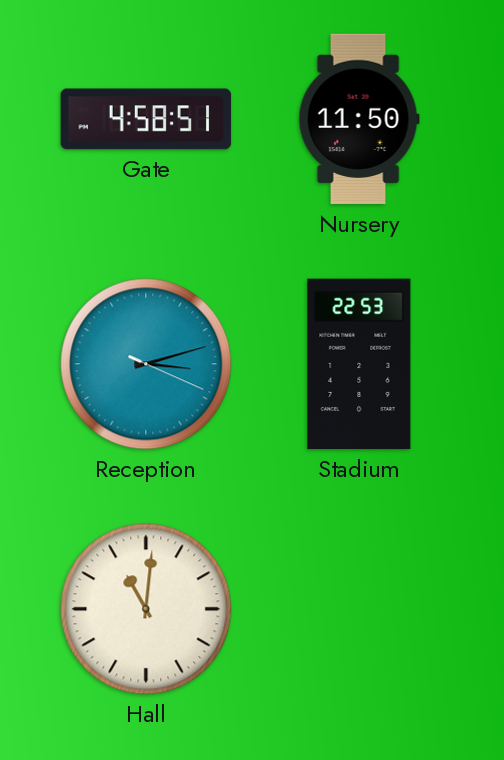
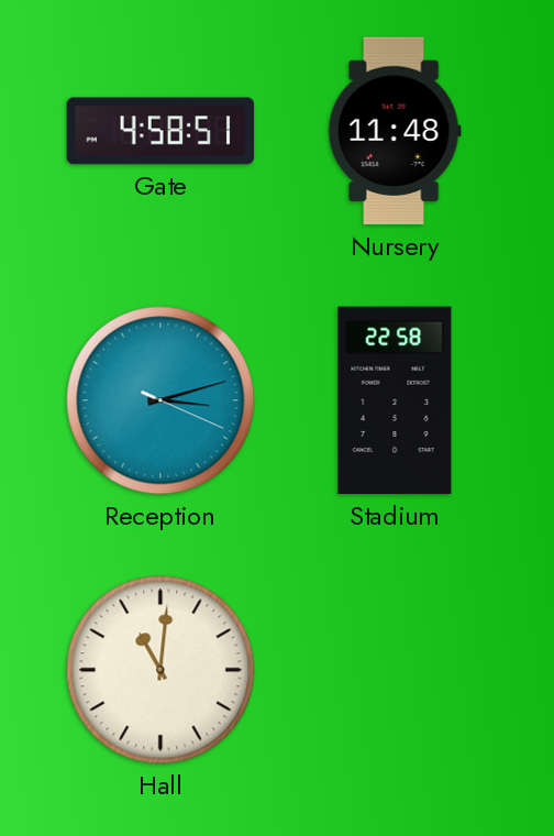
Nursery: 11:50 -> 11:48
Stadium: 22:53 -> 22:58
